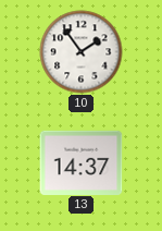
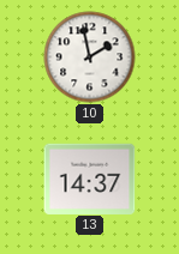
10: 1:54 -> 1:58
